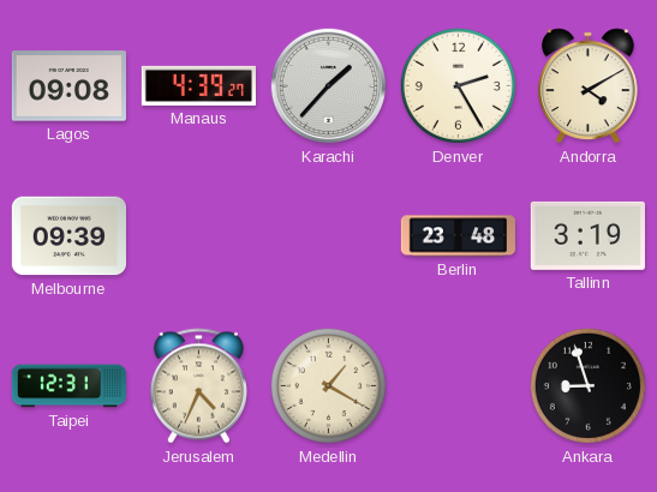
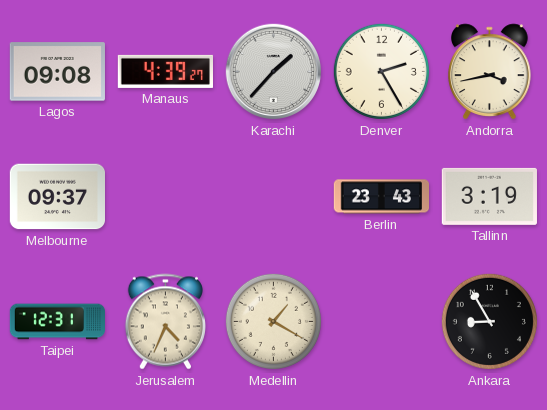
Andorra: 4:10 -> 3:43
Melbourne: 09:39 -> 09:37
Berlin: 23:48 -> 23:43
Ankara: 8:57 -> 8:55
